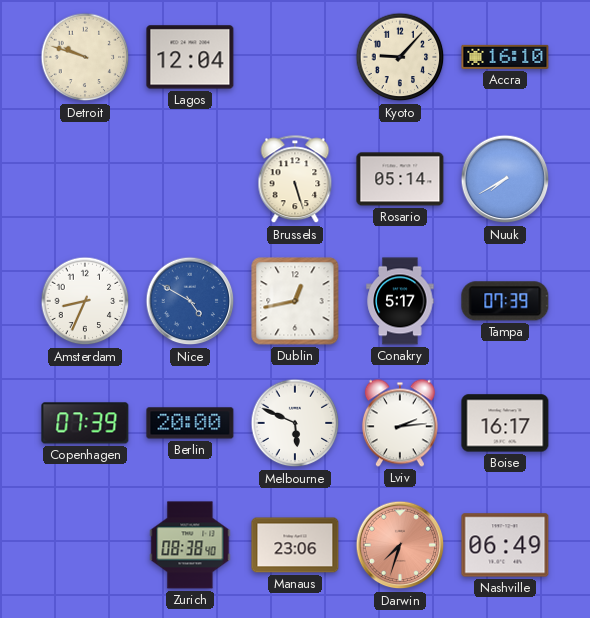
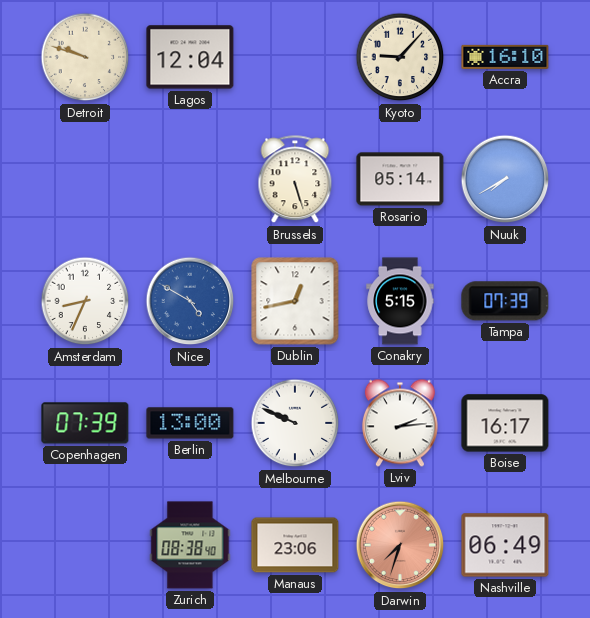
Conakry: 5:17 -> 5:15
Berlin: 20:00 -> 13:00
Melbourne: 5:49 -> 9:49
